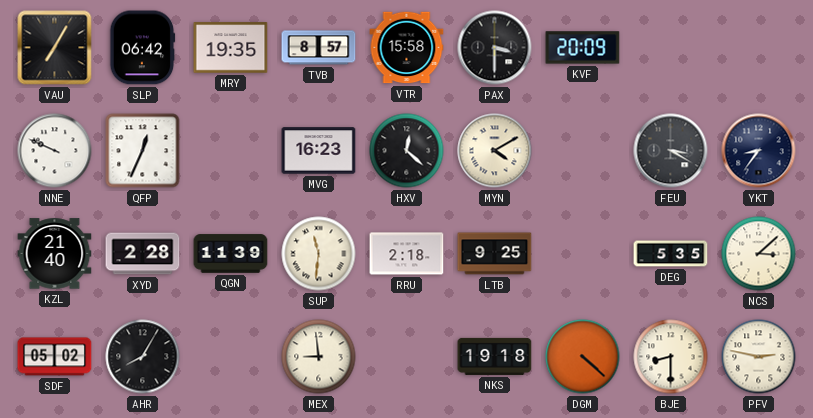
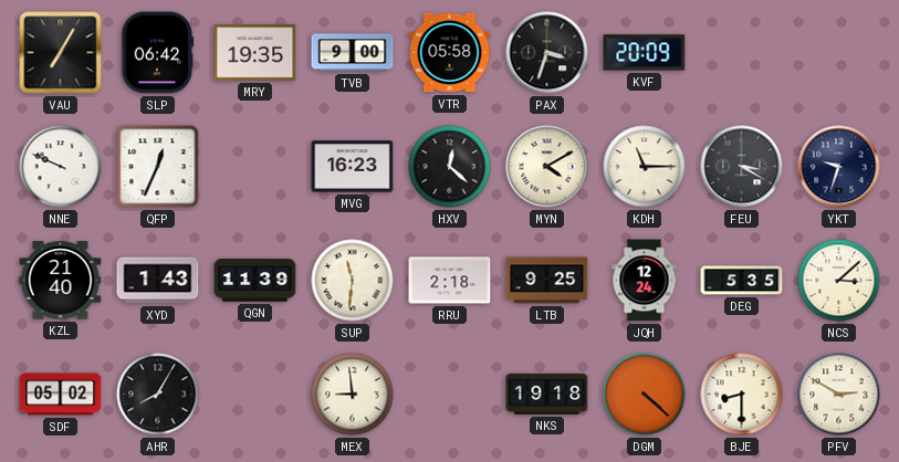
TVB: 8:57 -> 9:00
VTR: 15:58 -> 05:58
PAX: 3:30 -> 3:33
KDH: none -> 11:15
YKT: 8:36 -> 9:33
XYD: 2:28 -> 1:43
JQH: none -> 12:24
PFV: 2:47 -> 2:50
